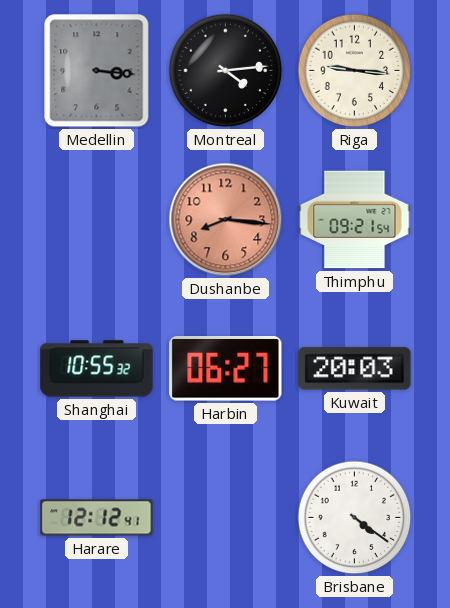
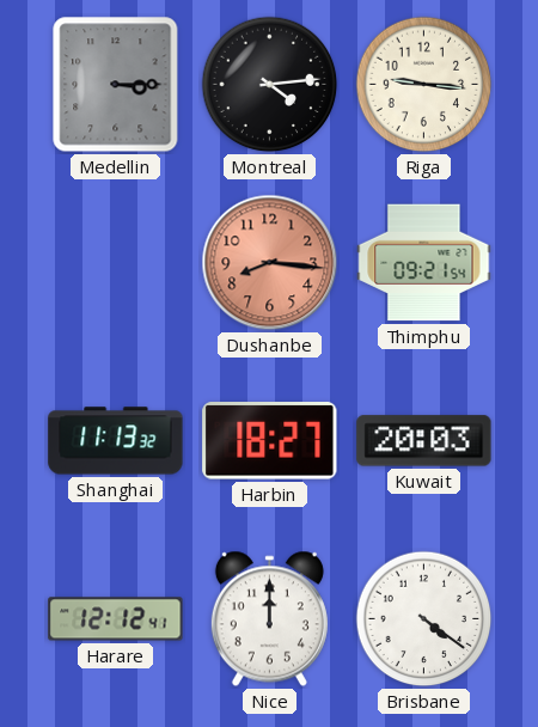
Medellin: 3:16 -> 3:15
Shanghai: 10:55 -> 11:13
Harbin: 06:27 -> 18:27
Nice: none -> 12:00
